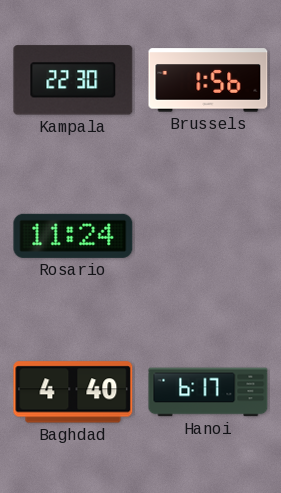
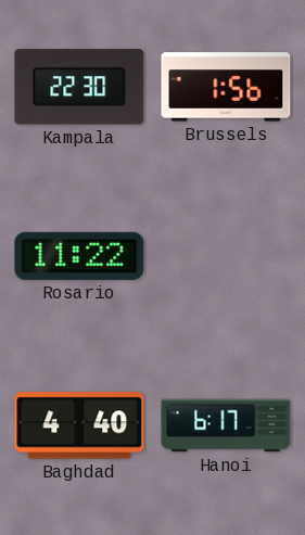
Rosario: 11:24 -> 11:22
